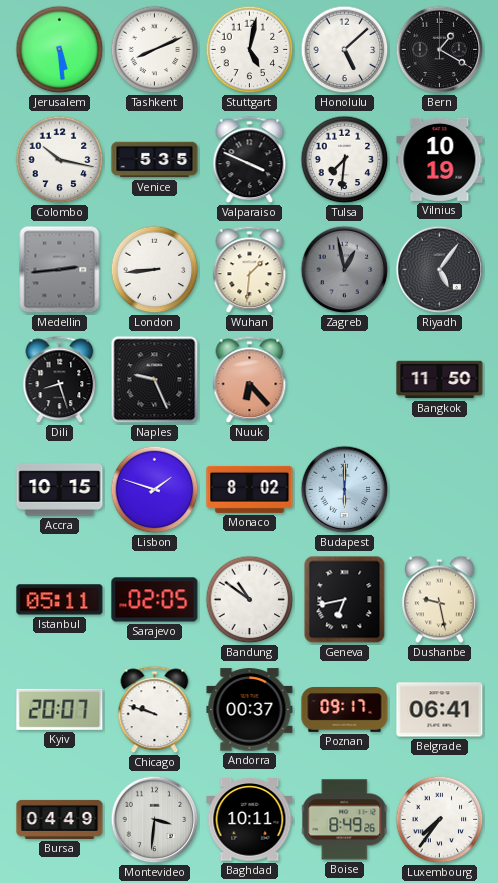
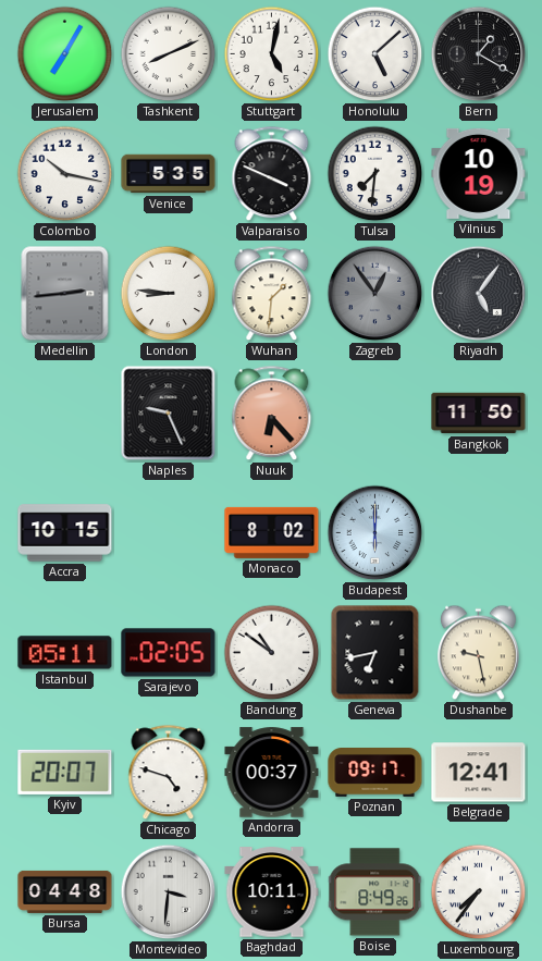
Jerusalem: 5:29 -> 7:05
London: 8:44 -> 8:46
Zagreb: 12:58 -> 12:54
Dili: 8:27 -> none
Lisbon: 1:48 -> none
Chicago: 9:48 -> 4:48
Belgrade: 06:41 -> 12:41
Bursa: 04:49 -> 04:48
